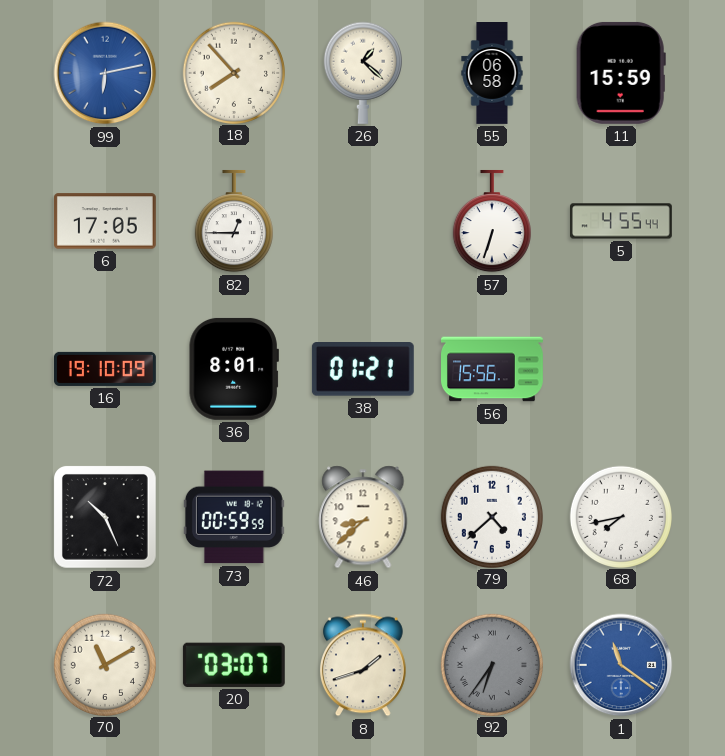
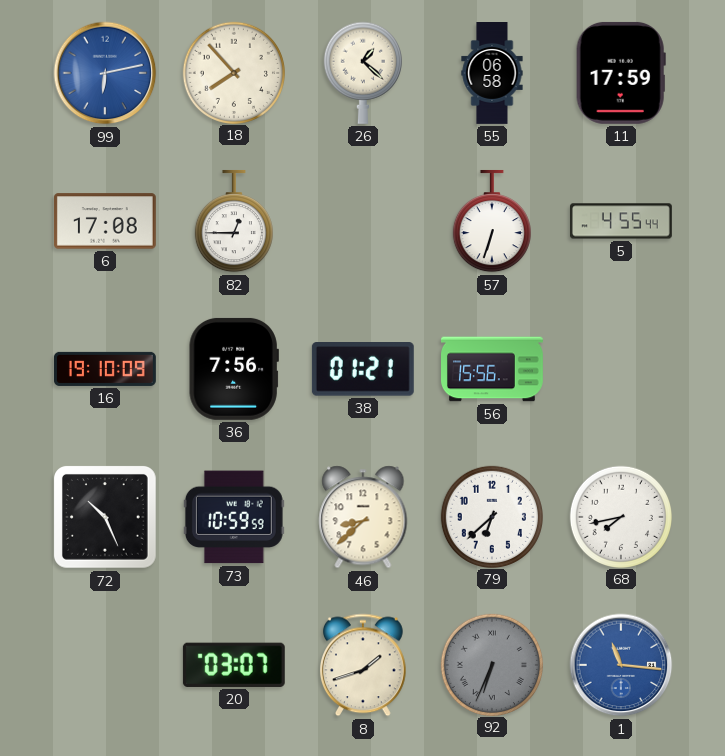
11: 15:59 -> 17:59
6: 17:05 -> 17:08
36: 8:01 -> 7:56
73: 00:59 -> 10:59
79: 4:38 -> 6:38
70: 11:10 -> none
92: 6:36 -> 6:34
1: 11:21 -> 11:16
